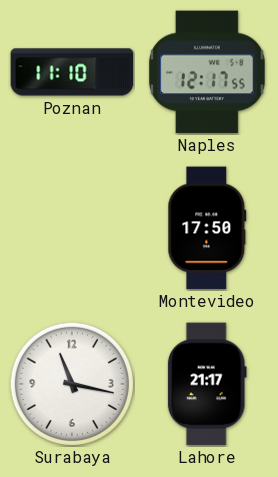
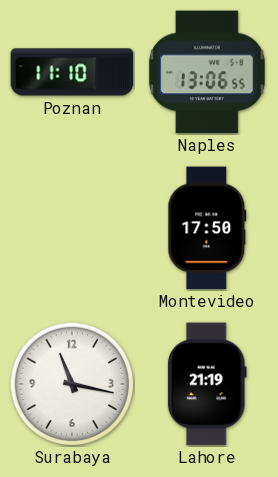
Naples: 12:17 -> 13:06
Lahore: 21:17 -> 21:19
